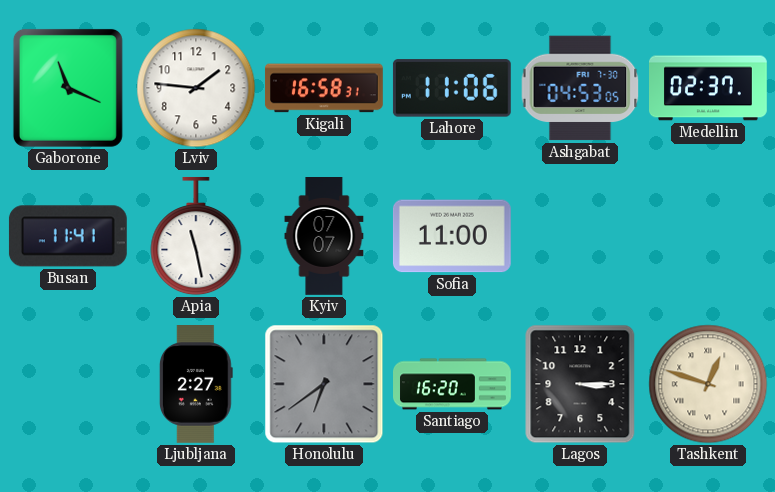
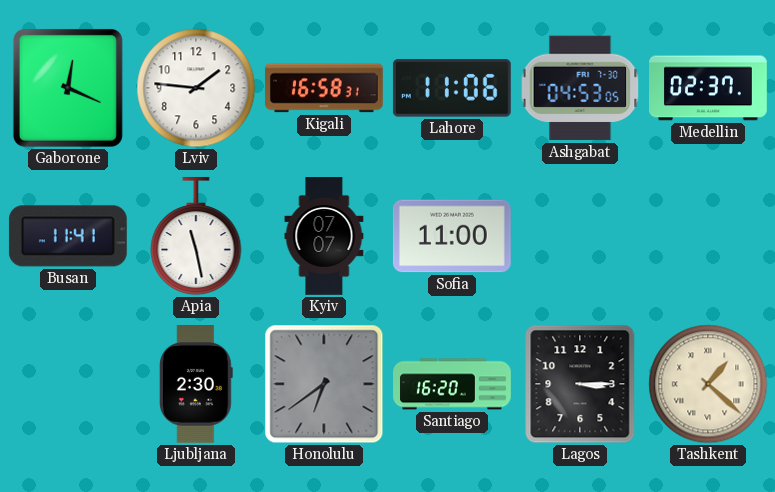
Gaborone: 11:19 -> 12:19
Ljubljana: 2:27 -> 2:30
Tashkent: 12:48 -> 1:22
